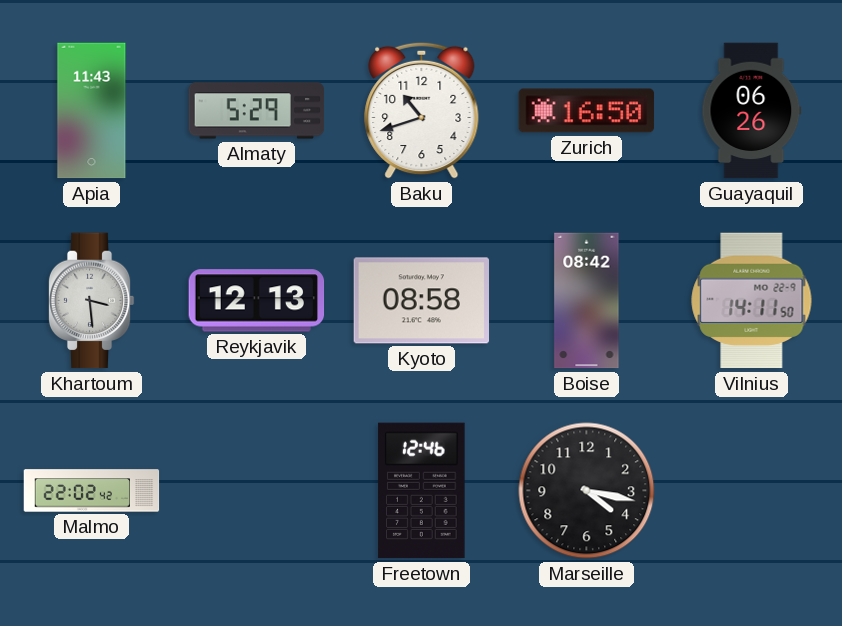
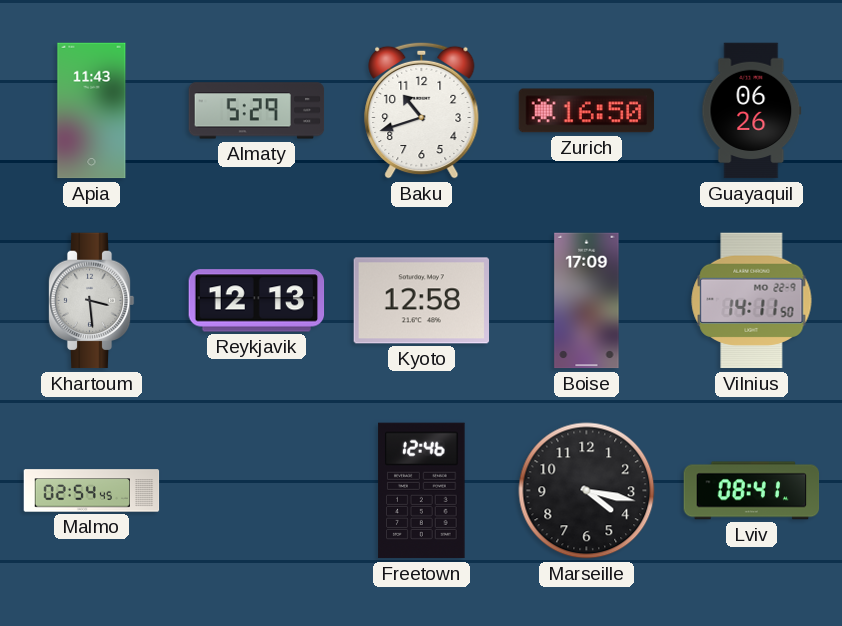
Kyoto: 08:58 -> 12:58
Boise: 08:42 -> 17:09
Malmo: 22:02 -> 02:54
Lviv: none -> 08:41
